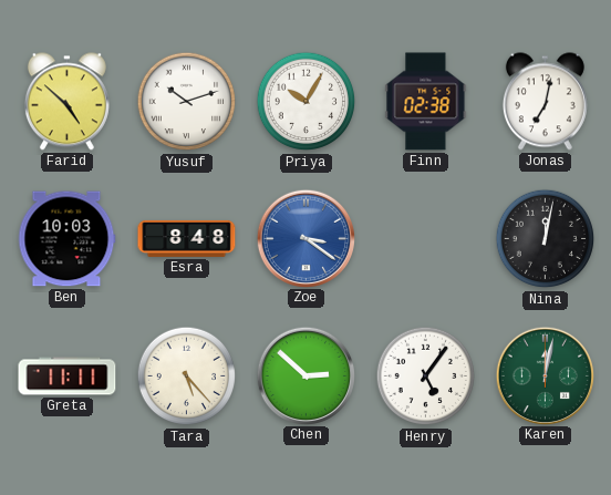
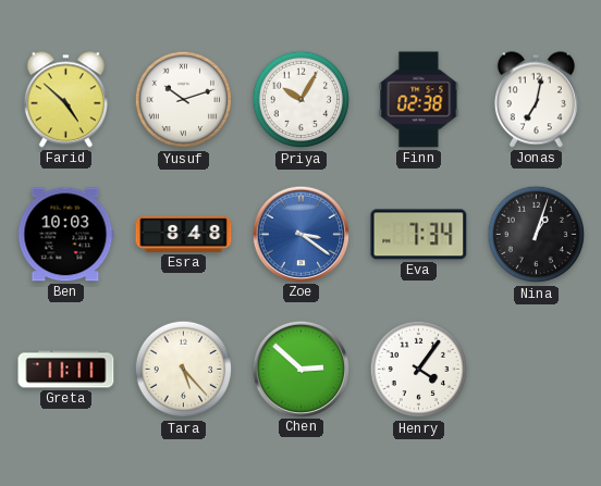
Eva: none -> 7:34
Nina: 12:02 -> 1:03
Henry: 5:06 -> 4:06
Karen: 12:02 -> none
